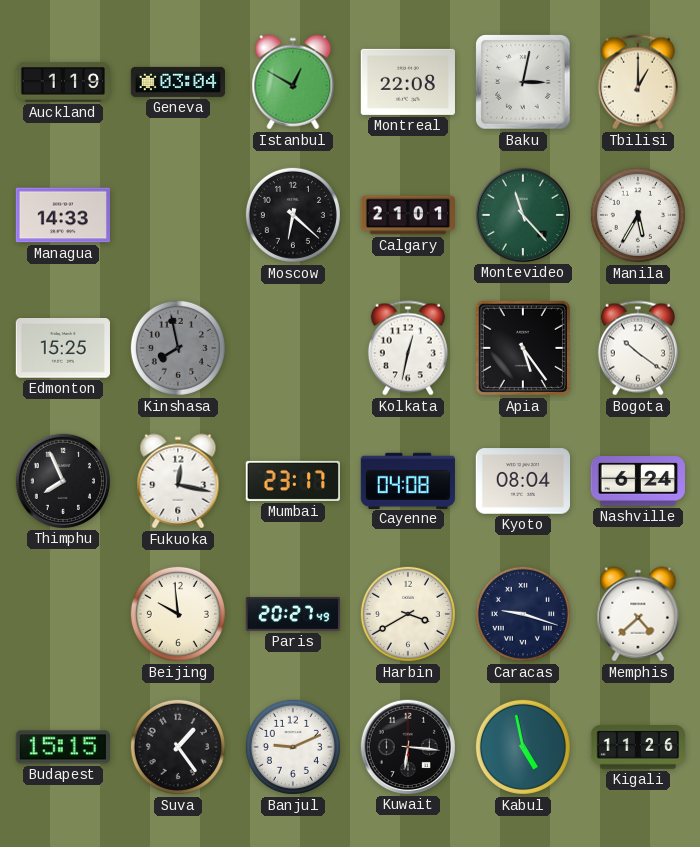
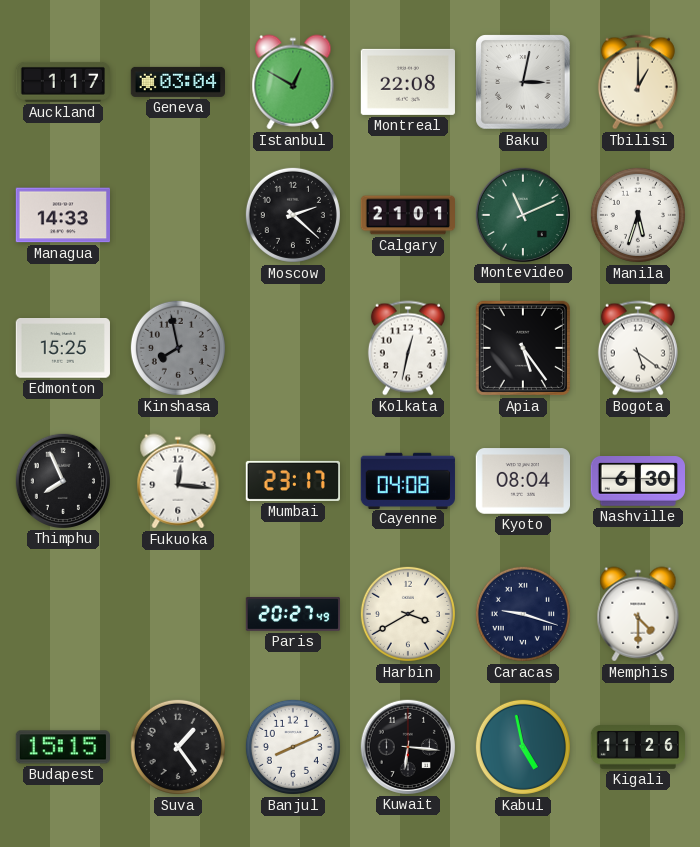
Auckland: 1:19 -> 1:17
Moscow: 6:22 -> 2:22
Montevideo: 11:23 -> 11:11
Manila: 5:35 -> 5:33
Bogota: 10:21 -> 5:21
Fukuoka: 12:17 -> 12:16
Nashville: 6:24 -> 6:30
Beijing: 9:59 -> none
Memphis: 4:38 -> 4:30
Banjul: 9:11 -> 8:11
